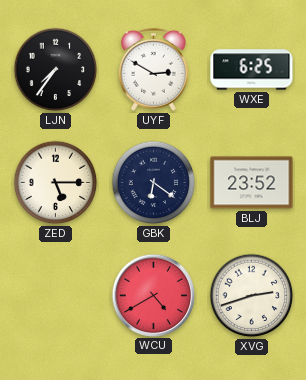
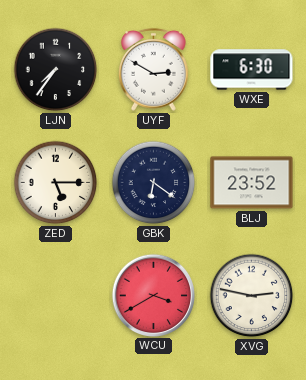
WXE: 6:25 -> 6:30
WCU: 4:40 -> 3:40
XVG: 2:42 -> 2:47
